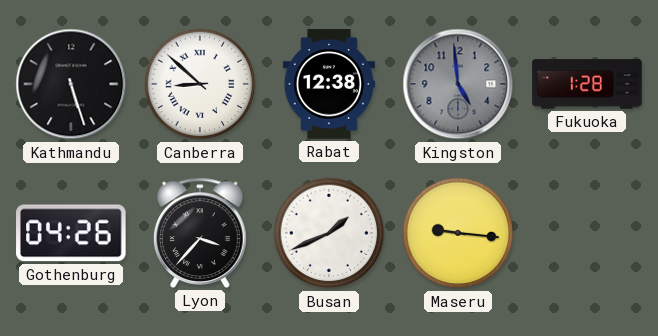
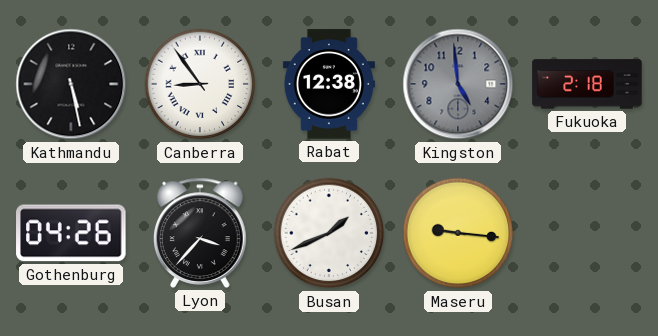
Kathmandu: 5:27 -> 5:28
Canberra: 8:52 -> 8:54
Fukuoka: 1:28 -> 2:18
